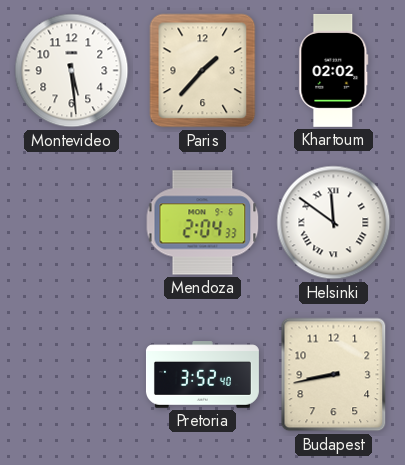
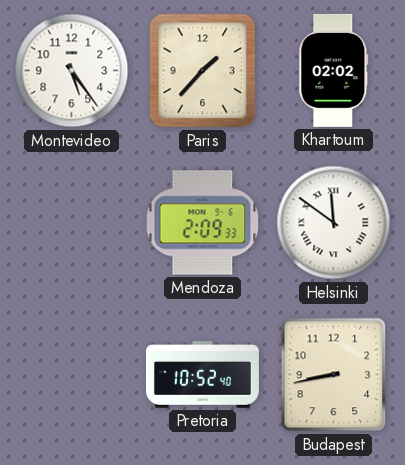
Montevideo: 5:29 -> 5:24
Mendoza: 2:04 -> 2:09
Pretoria: 3:52 -> 10:52
